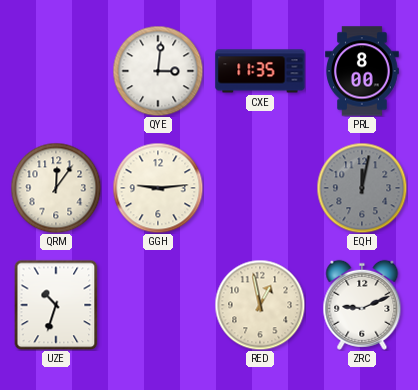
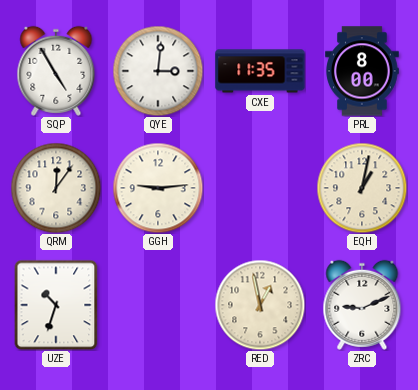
SQP: none -> 4:55
EQH: 12:02 -> 1:02
EQH dial: grey -> cream
